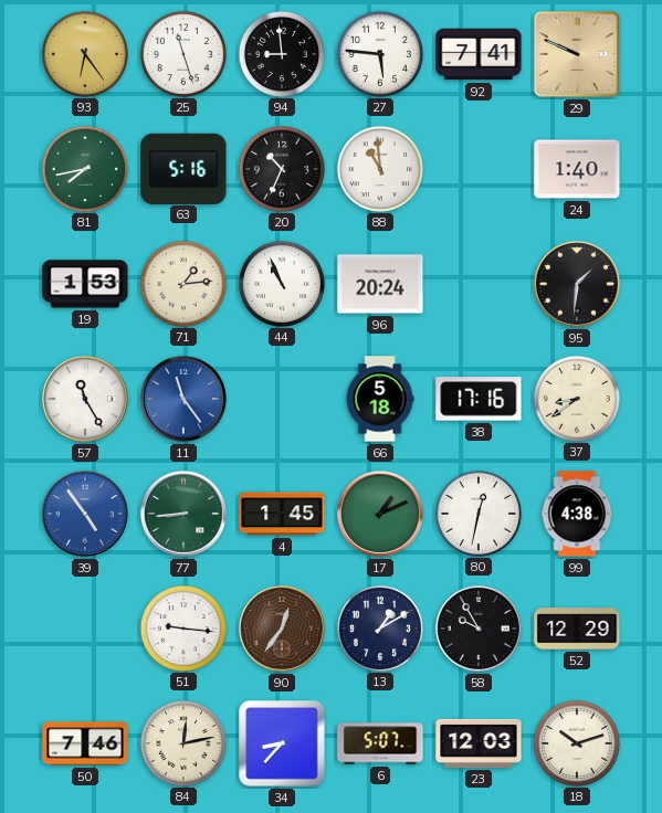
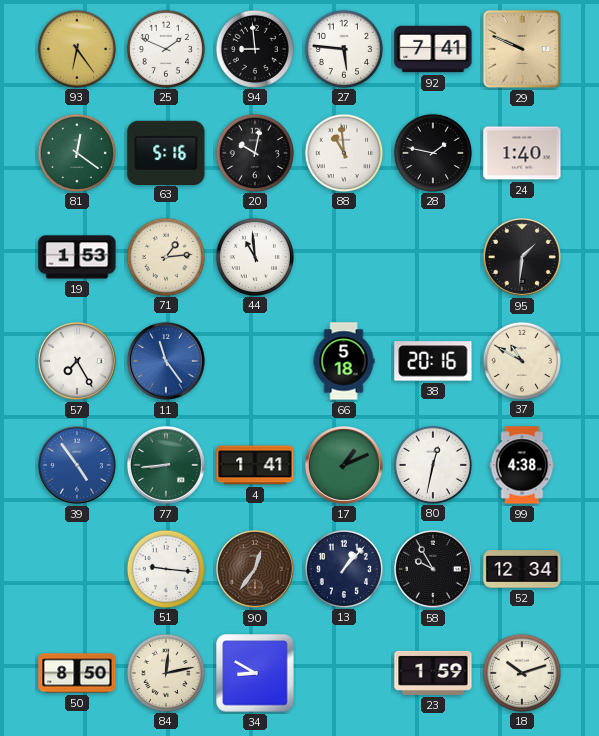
25: 11:27 -> 1:49
81: 7:43 -> 12:21
20: 10:34 -> 10:02
28: none -> 1:47
44: 10:56 -> 10:59
96: 20:24 -> none
57: 11:25 -> 7:25
38: 17:16 -> 20:16
37: 8:39 -> 10:50
4: 1:45 -> 1:41
13: 1:10 -> 1:07
52: 12:29 -> 12:34
50: 7:46 -> 8:50
34: 8:37 -> 8:50
6: 5:07 -> none
23: 12:03 -> 1:59
